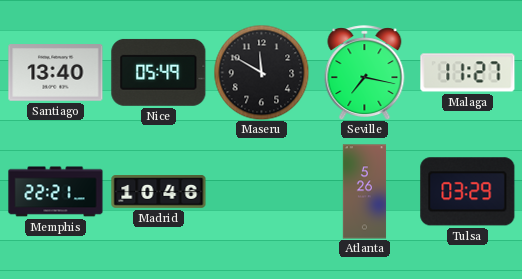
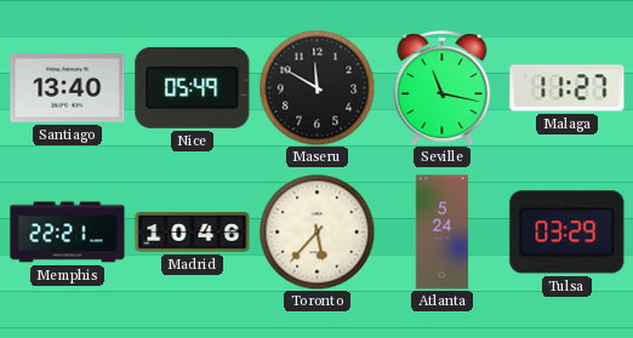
Seville: 7:17 -> 11:17
Toronto: none -> 5:37
Atlanta: 5:26 -> 5:24
